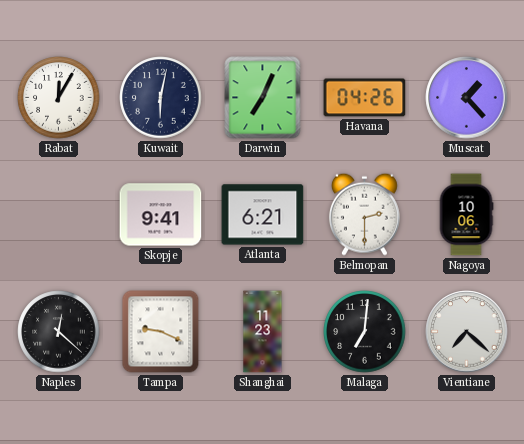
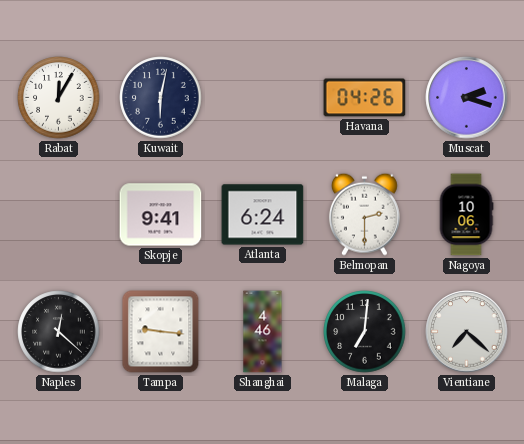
Darwin: 7:04 -> none
Muscat: 1:23 -> 2:18
Atlanta: 6:21 -> 6:24
Tampa: 9:19 -> 9:16
Shanghai: 11:23 -> 4:46
